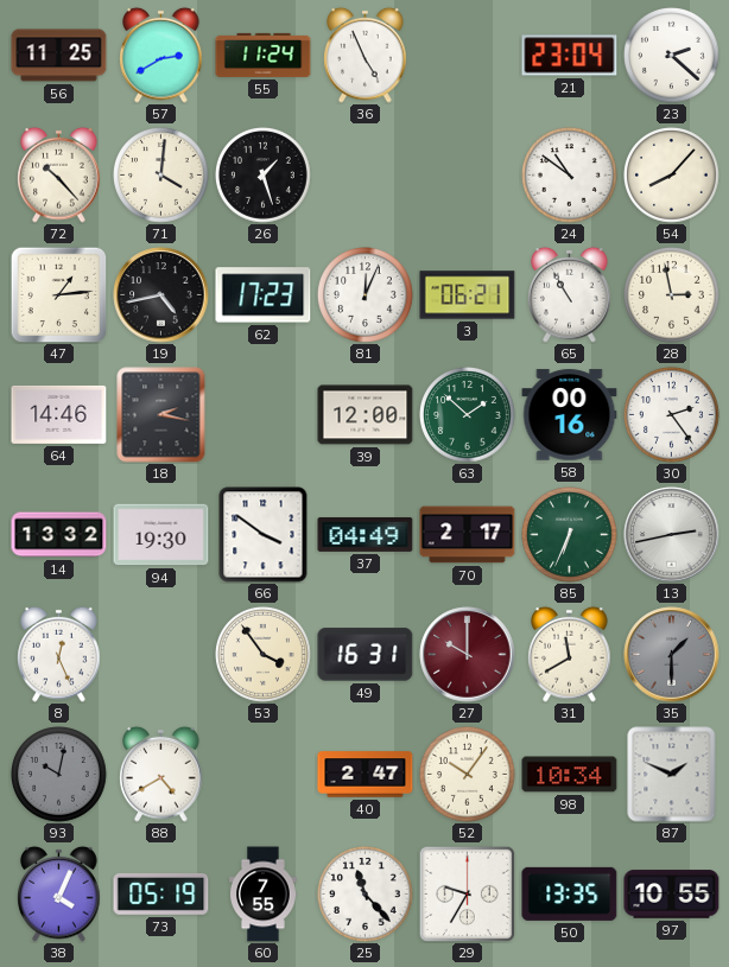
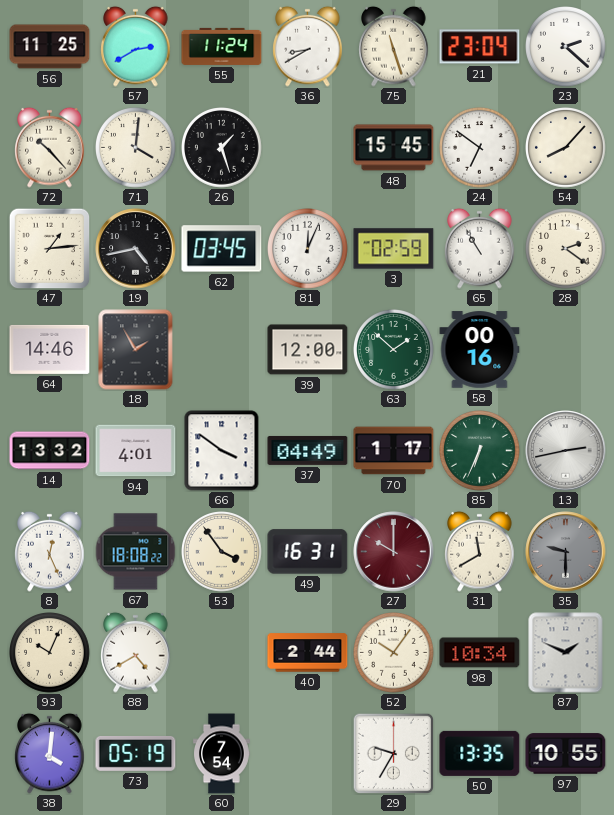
36: 4:56 -> 8:40
75: none -> 11:27
48: none -> 15:45
24: 10:51 -> 6:51
62: 17:23 -> 03:45
3: 06:21 -> 02:59
28: 2:58 -> 2:21
18: 2:17 -> 1:55
30: 2:24 -> none
94: 19:30 -> 4:01
70: 2:17 -> 1:17
67: none -> 18:08
35: 1:30 -> 9:30
93: 10:02 -> 10:04
93 dial: grey -> cream
40: 2:47 -> 2:44
38: 4:04 -> 4:01
60: 7:55 -> 7:54
25: 11:23 -> none
